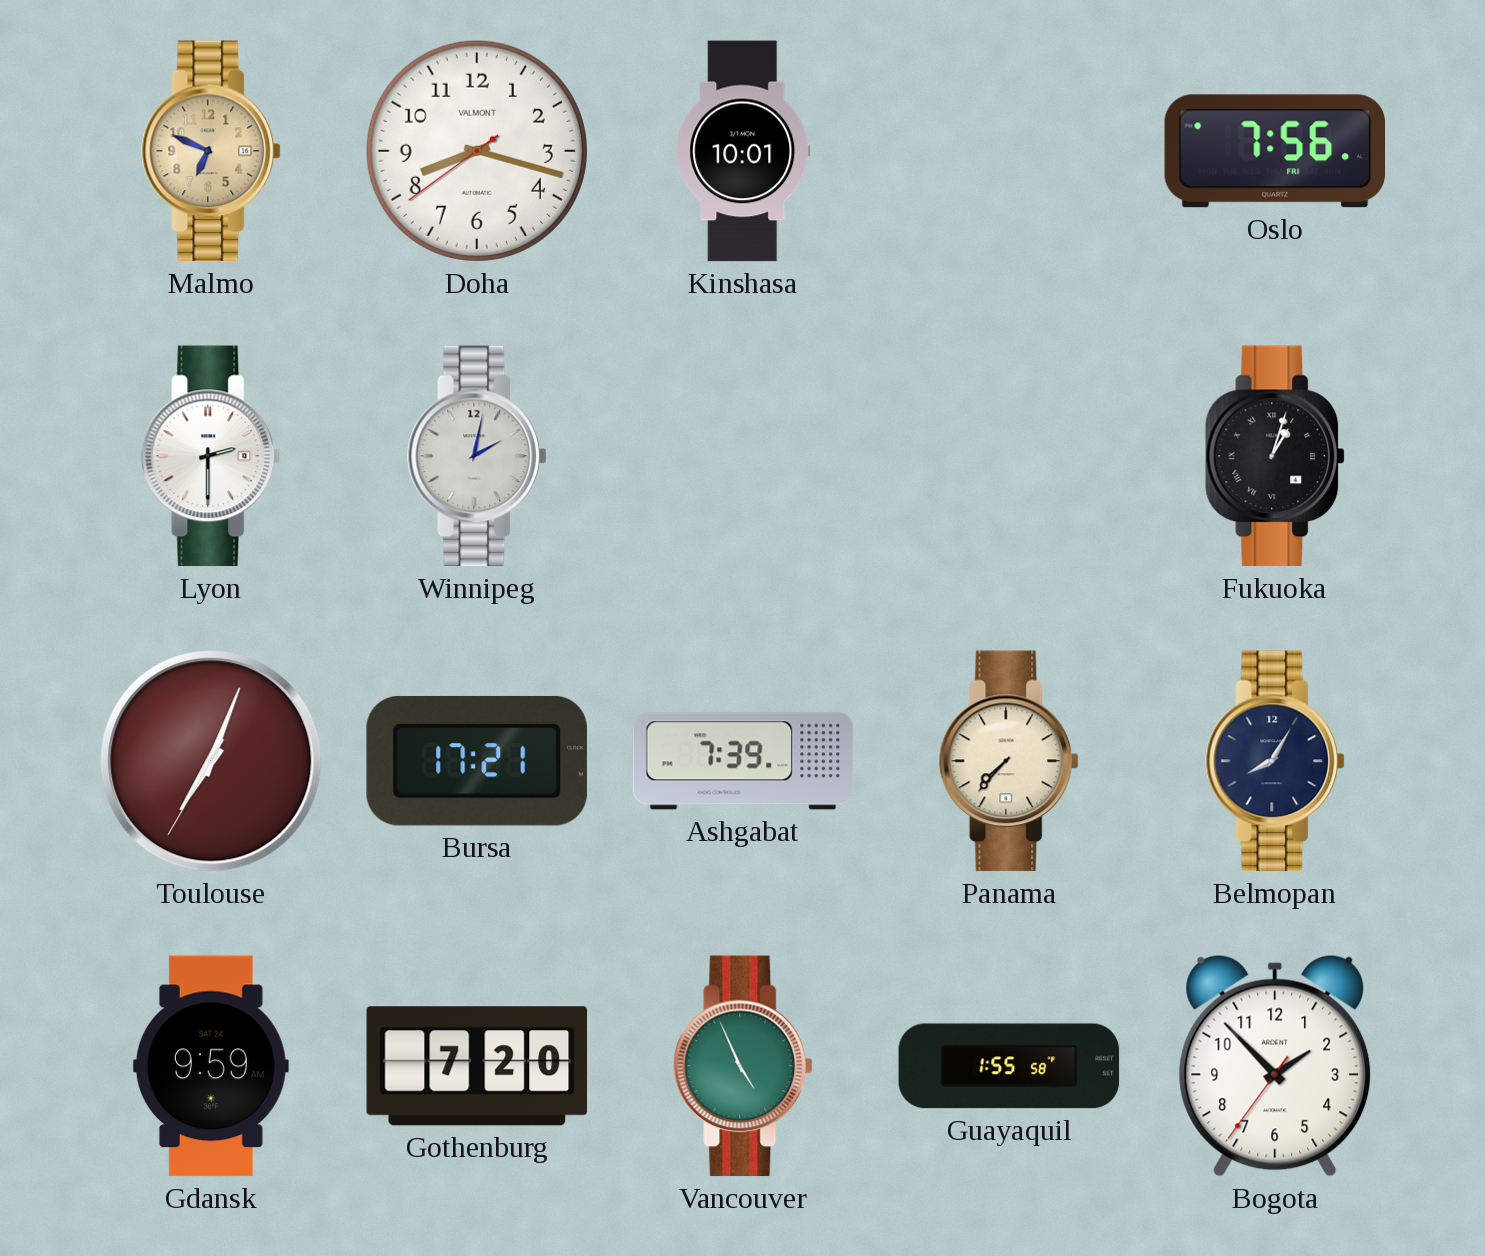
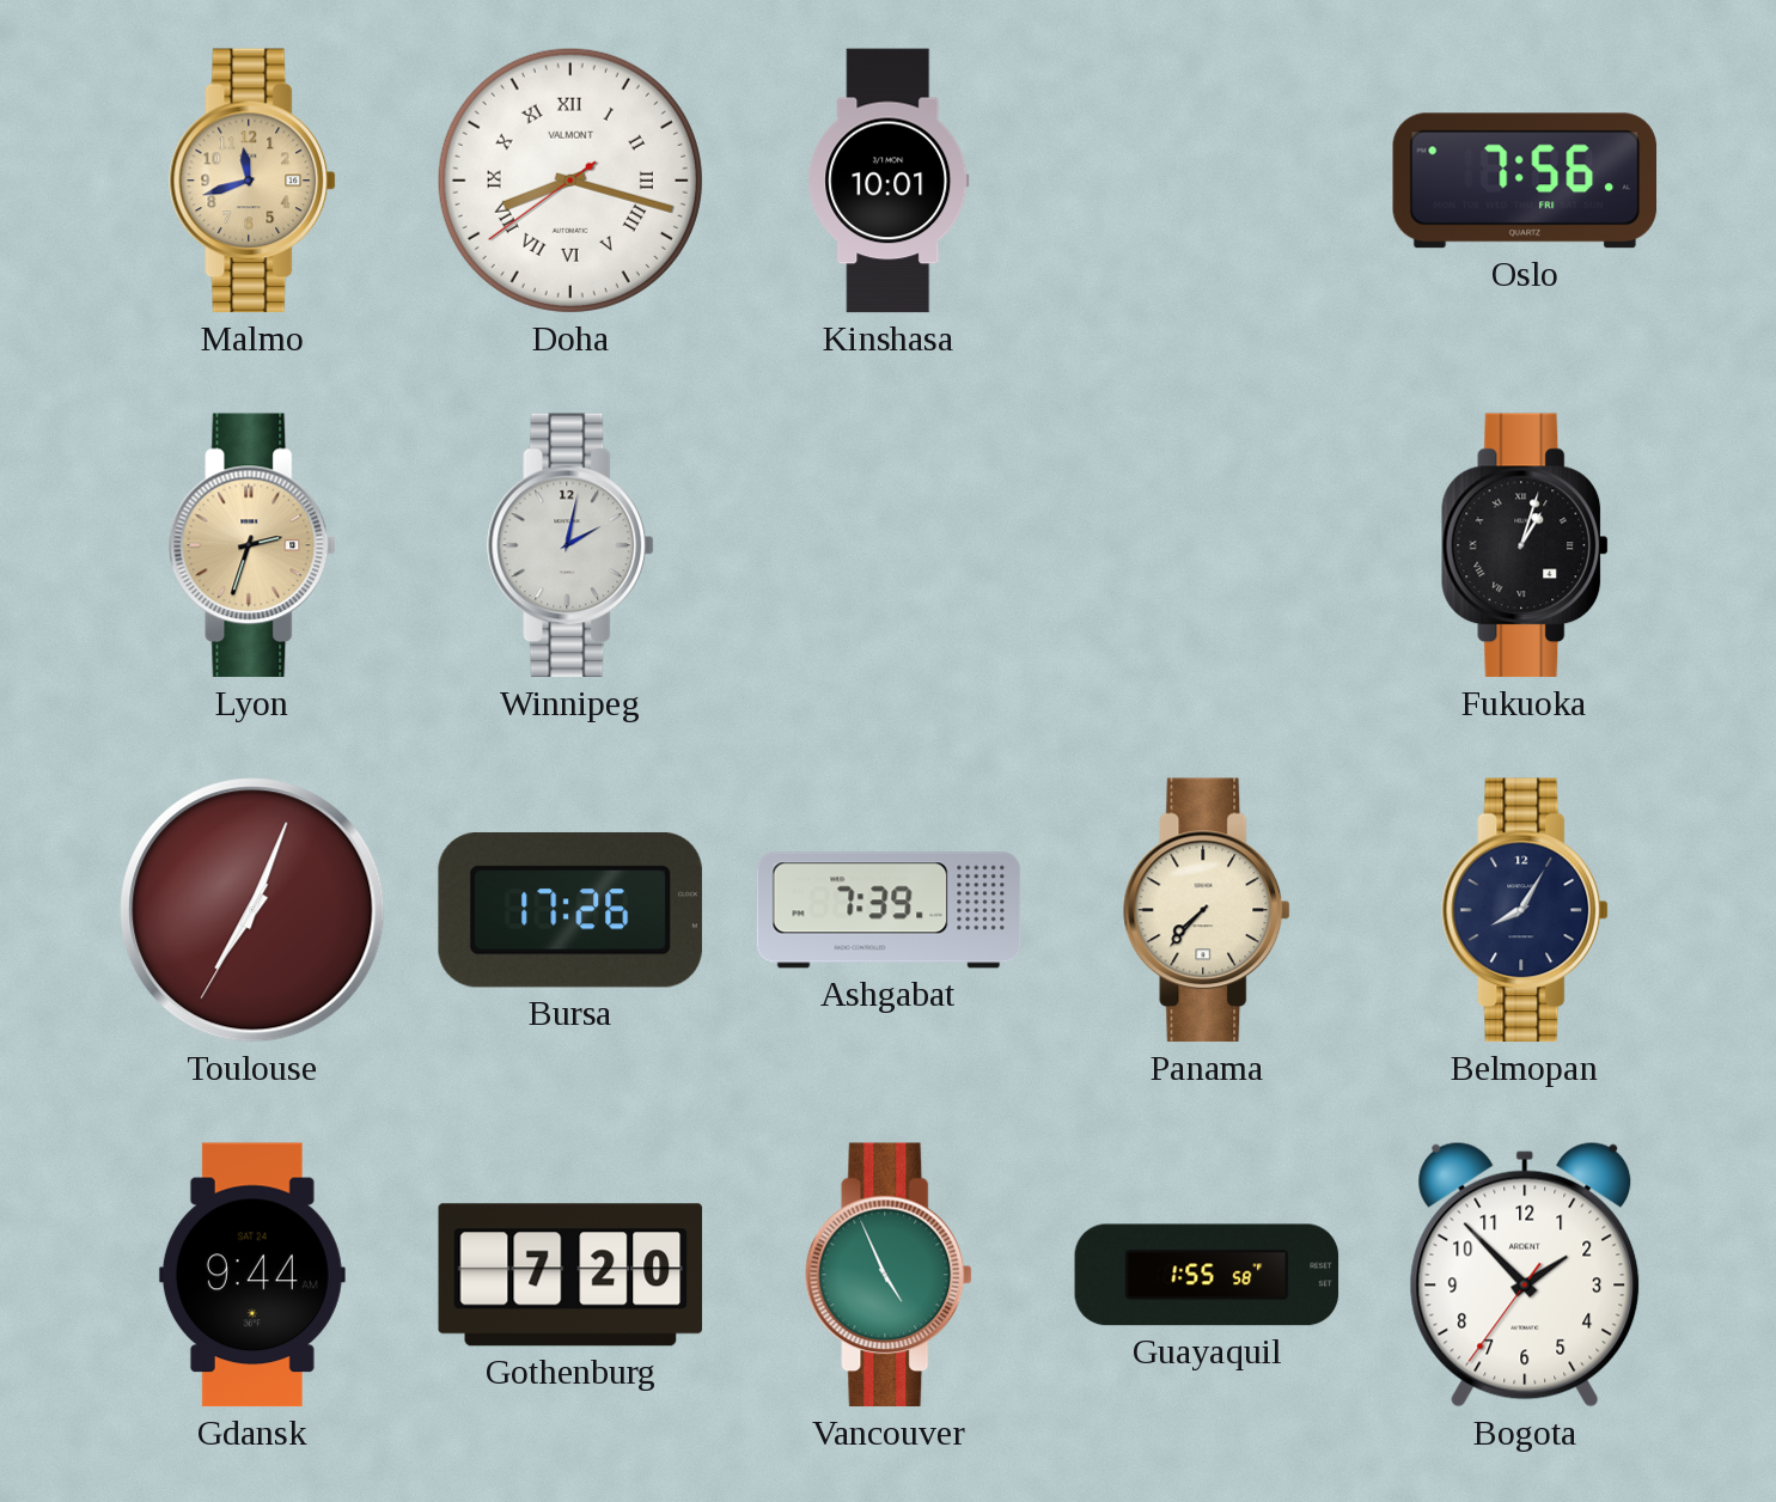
Malmo: 6:49 -> 11:42
Doha numerals: Arabic -> Roman
Lyon: 2:30 -> 2:33
Lyon dial: white -> champagne
Bursa: 17:21 -> 17:26
Gdansk: 9:59 -> 9:44
